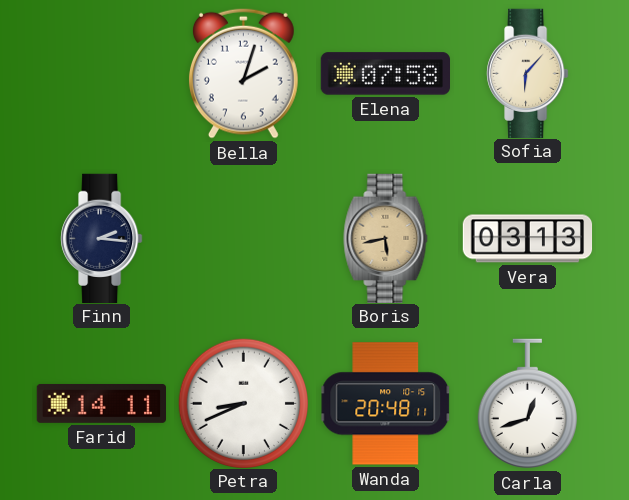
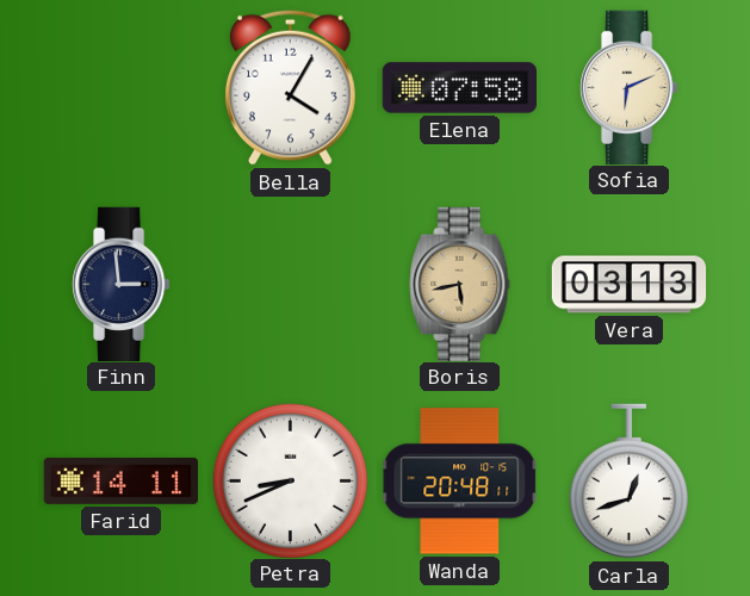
Bella: 2:03 -> 4:05
Sofia: 6:07 -> 6:11
Finn: 2:16 -> 2:59
